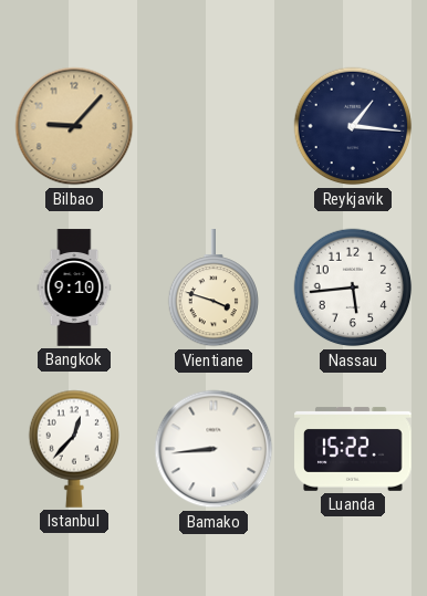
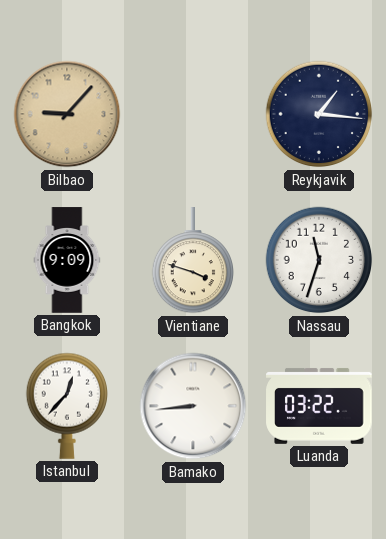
Bangkok: 9:10 -> 9:09
Nassau: 5:44 -> 11:33
Luanda: 15:22 -> 03:22
